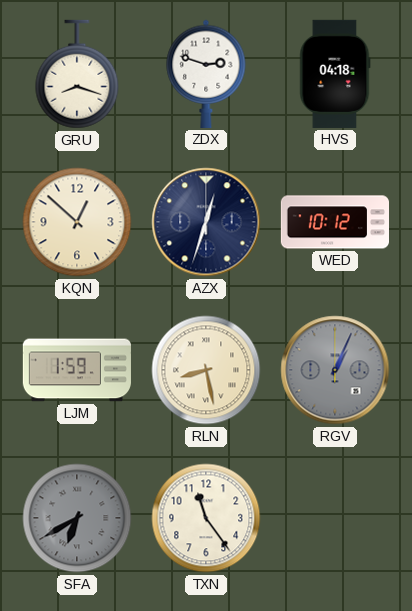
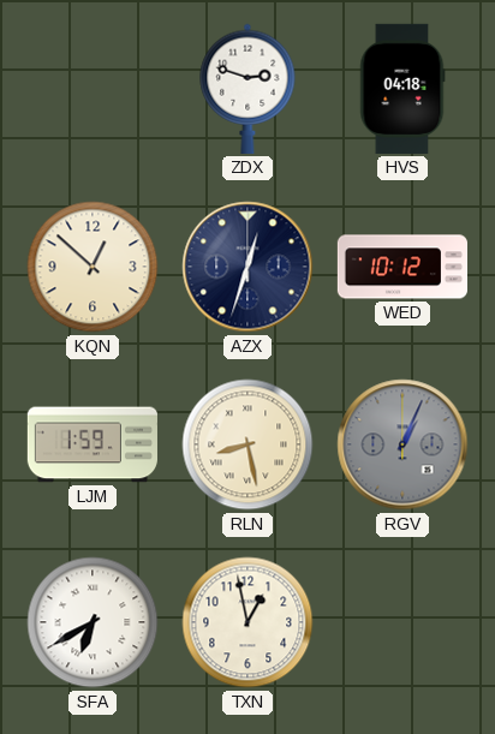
GRU: 8:18 -> none
SFA dial: grey -> white
TXN: 11:24 -> 12:58
